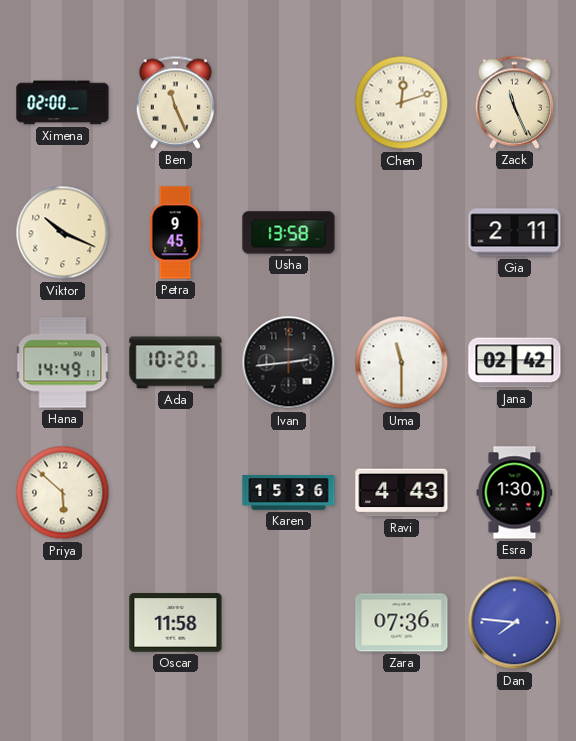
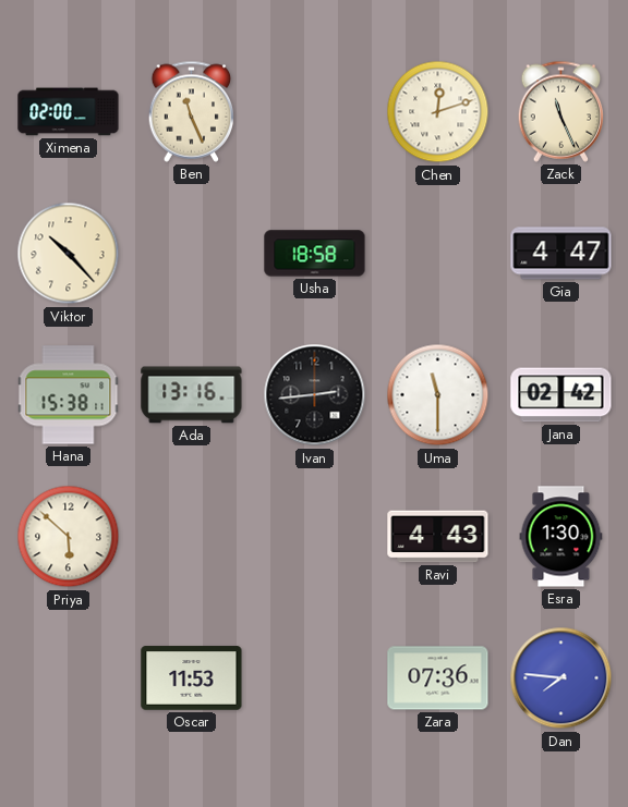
Viktor: 10:19 -> 10:23
Petra: 9:45 -> none
Usha: 13:58 -> 18:58
Gia: 2:11 -> 4:47
Hana: 14:49 -> 15:38
Ada: 10:20 -> 13:16
Karen: 15:36 -> none
Oscar: 11:58 -> 11:53
